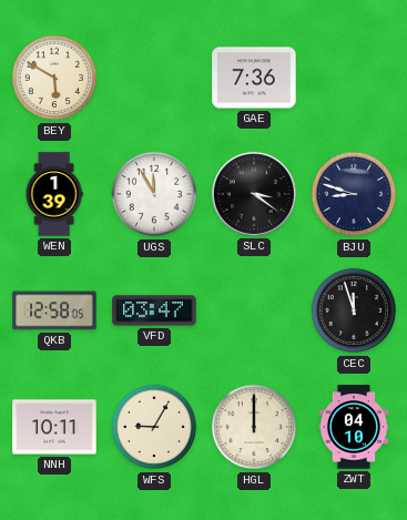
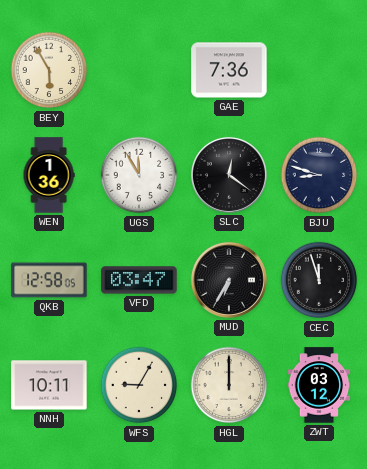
BEY: 5:50 -> 5:55
WEN: 1:39 -> 1:36
SLC: 3:21 -> 12:21
MUD: none -> 6:35
ZWT: 04:10 -> 03:12
